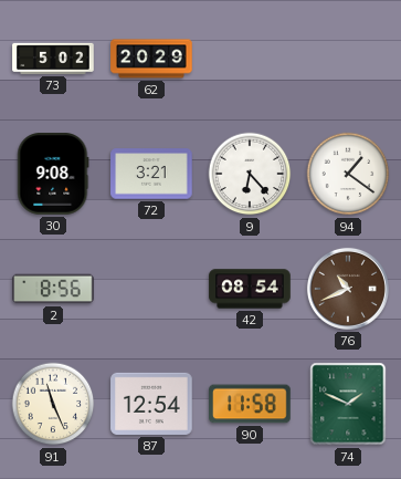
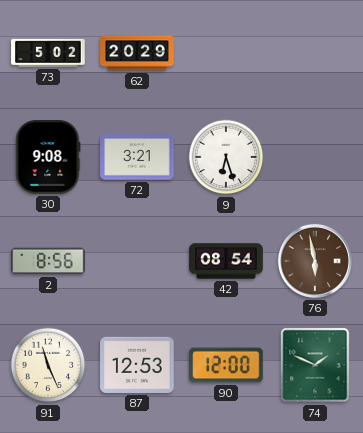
9: 6:23 -> 6:27
94: 1:21 -> none
76: 10:41 -> 5:58
87: 12:54 -> 12:53
90: 11:58 -> 12:00
